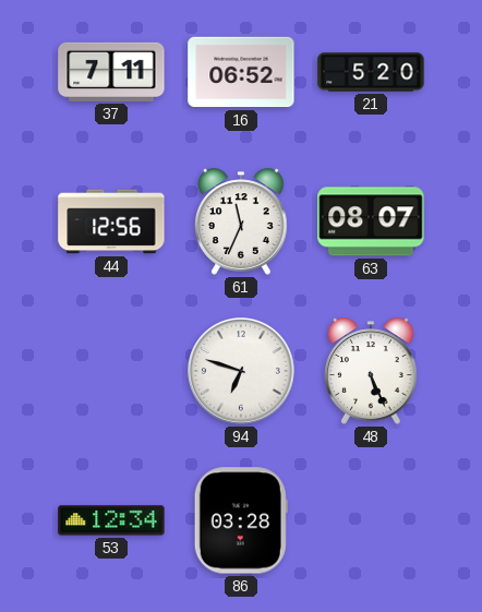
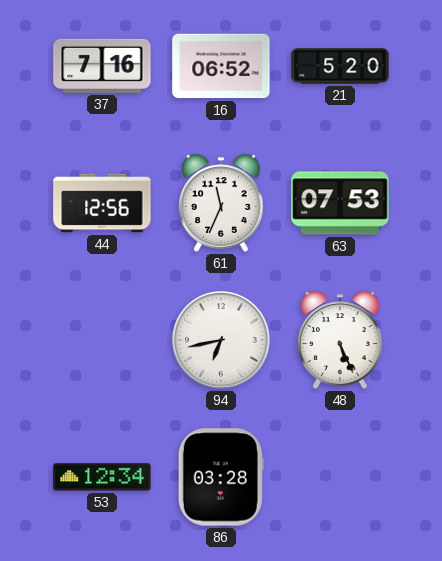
37: 7:11 -> 7:16
63: 08:07 -> 07:53
94: 6:48 -> 6:43
